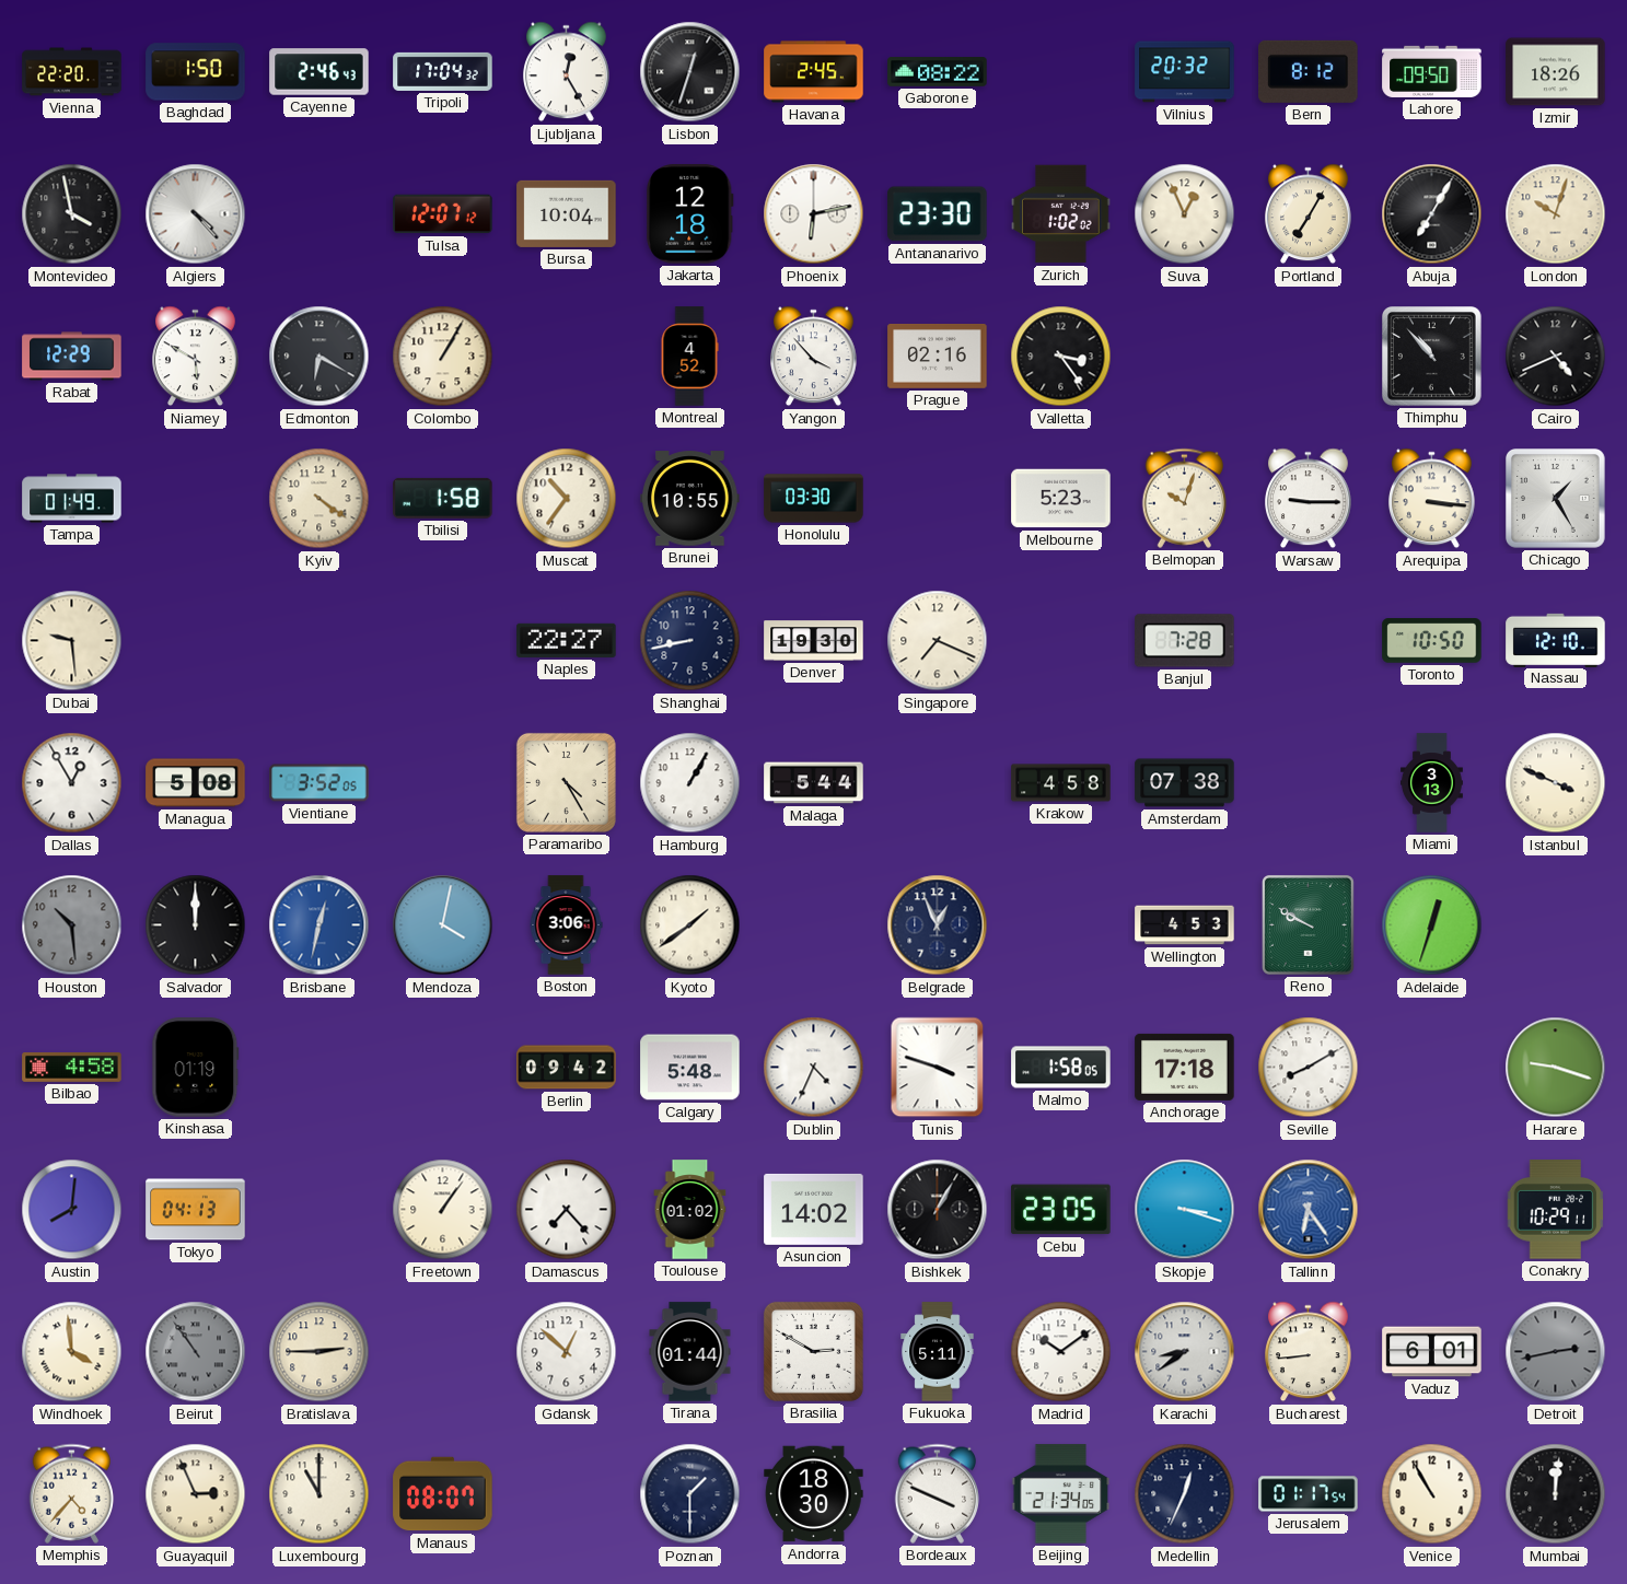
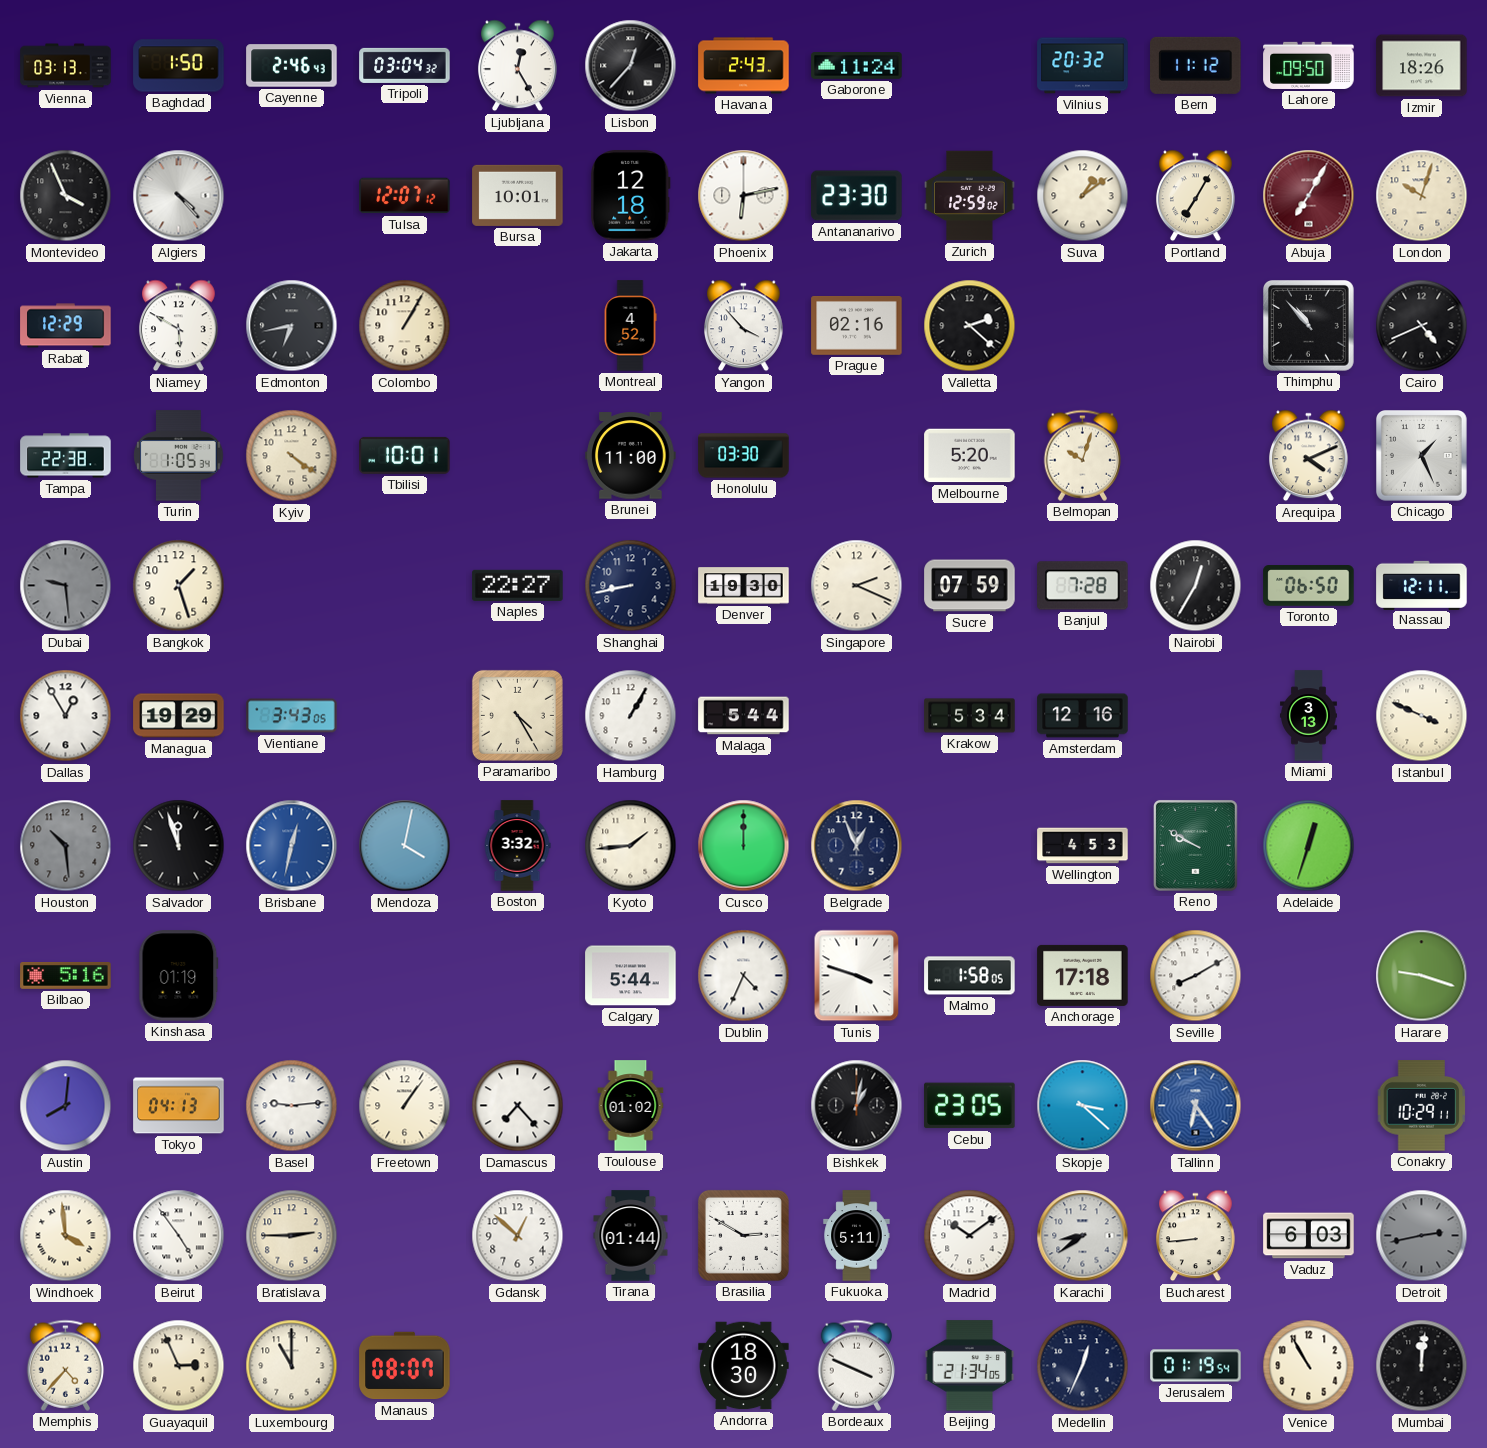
Vienna: 22:20 -> 03:13
Tripoli: 17:04 -> 03:04
Lisbon: 12:33 -> 12:37
Havana: 2:45 -> 2:43
Gaborone: 08:22 -> 11:24
Bern: 8:12 -> 11:12
Montevideo: 3:58 -> 3:56
Bursa: 10:04 -> 10:01
Zurich: 1:02 -> 12:59
Suva: 12:56 -> 1:09
Abuja dial: black -> burgundy
Edmonton: 6:20 -> 6:43
Valletta: 3:24 -> 2:22
Tampa: 01:49 -> 22:38
Turin: none -> 1:05
Tbilisi: 1:58 -> 10:01
Muscat: 10:36 -> none
Brunei: 10:55 -> 11:00
Melbourne: 5:23 -> 5:20
Warsaw: 9:15 -> none
Arequipa: 3:16 -> 4:11
Chicago: 1:25 -> 1:26
Dubai dial: cream -> grey
Bangkok: none -> 1:27
Singapore: 7:19 -> 2:19
Sucre: none -> 07:59
Nairobi: none -> 12:35
Toronto: 10:50 -> 06:50
Nassau: 12:10 -> 12:11
Managua: 5:08 -> 19:29
Vientiane: 3:52 -> 3:43
Krakow: 4:58 -> 5:34
Amsterdam: 07:38 -> 12:16
Salvador: 12:00 -> 11:57
Boston: 3:06 -> 3:32
Kyoto: 1:39 -> 1:44
Cusco: none -> 12:00
Bilbao: 4:58 -> 5:16
Berlin: 09:42 -> none
Calgary: 5:48 -> 5:44
Basel: none -> 9:14
Asuncion: 14:02 -> none
Bishkek: 1:05 -> 1:02
Skopje: 3:18 -> 3:22
Beirut: 10:54 -> 4:54
Beirut dial: grey -> white
Vaduz: 6:01 -> 6:03
Poznan: 1:30 -> none
Jerusalem: 01:17 -> 01:19
